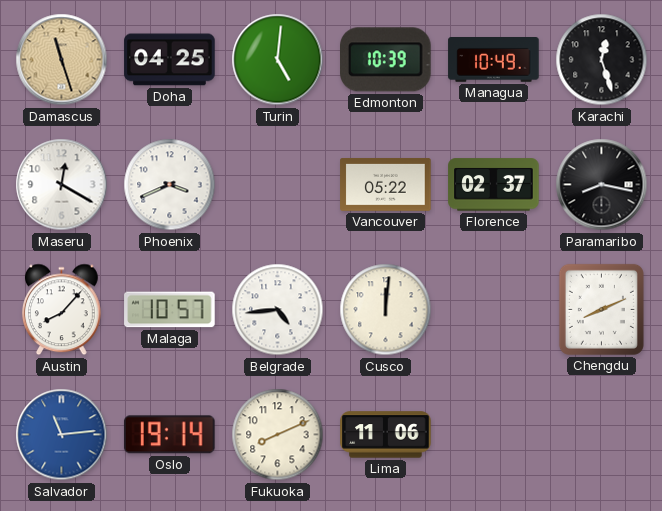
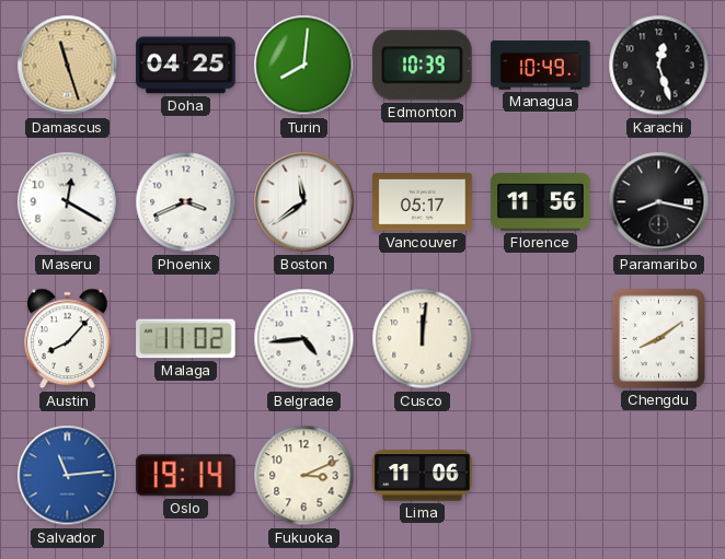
Turin: 5:01 -> 8:01
Boston: none -> 11:39
Vancouver: 05:22 -> 05:17
Florence: 02:37 -> 11:56
Malaga: 10:57 -> 11:02
Chengdu: 8:11 -> 8:09
Fukuoka: 8:11 -> 3:11
